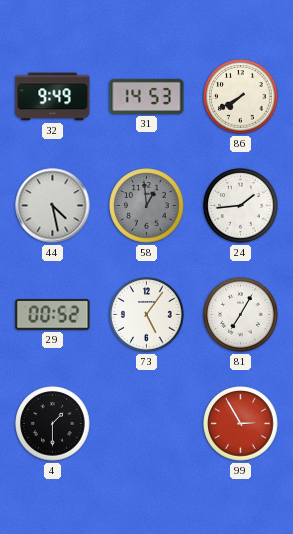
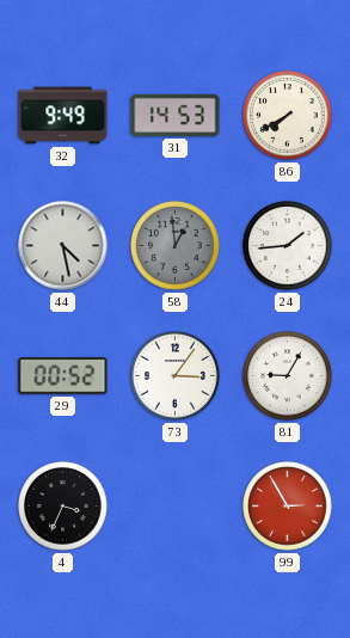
73: 5:06 -> 3:06
81: 7:05 -> 9:05
4: 1:30 -> 3:34
